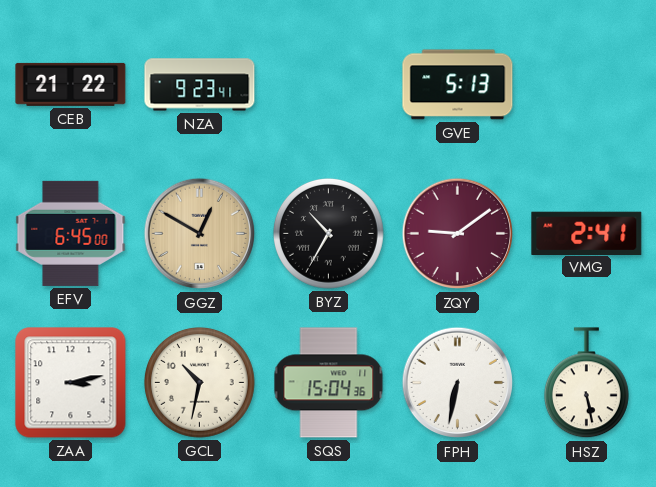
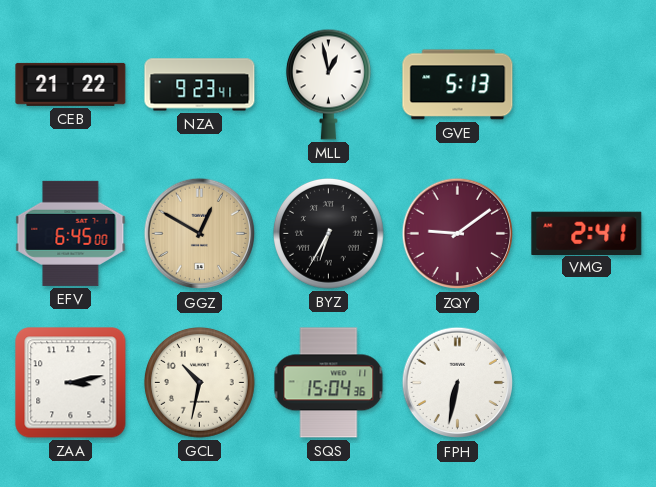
MLL: none -> 12:58
BYZ: 10:35 -> 6:35
HSZ: 5:28 -> none
